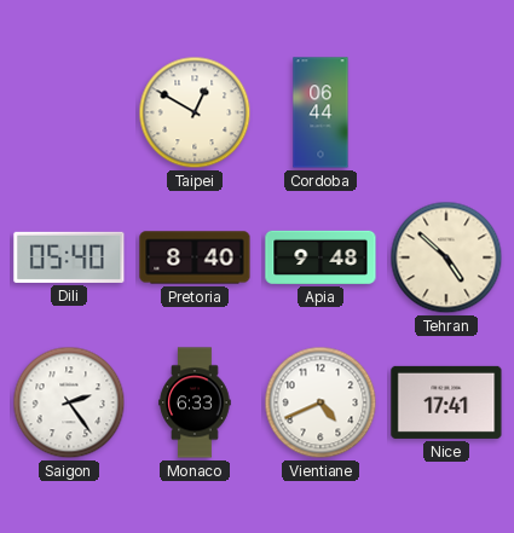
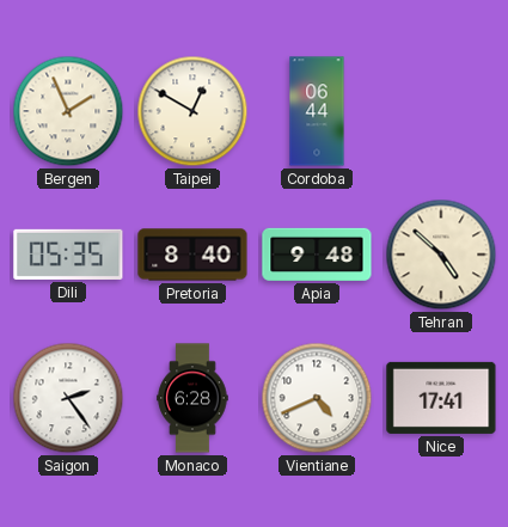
Bergen: none -> 1:56
Dili: 05:40 -> 05:35
Monaco: 6:33 -> 6:28
